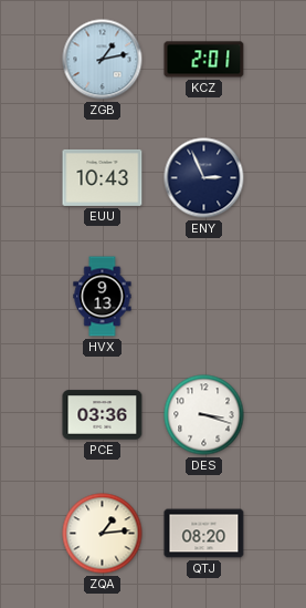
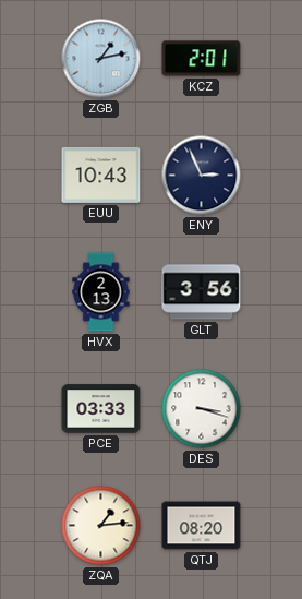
HVX: 9:13 -> 2:13
GLT: none -> 3:56
PCE: 03:36 -> 03:33
